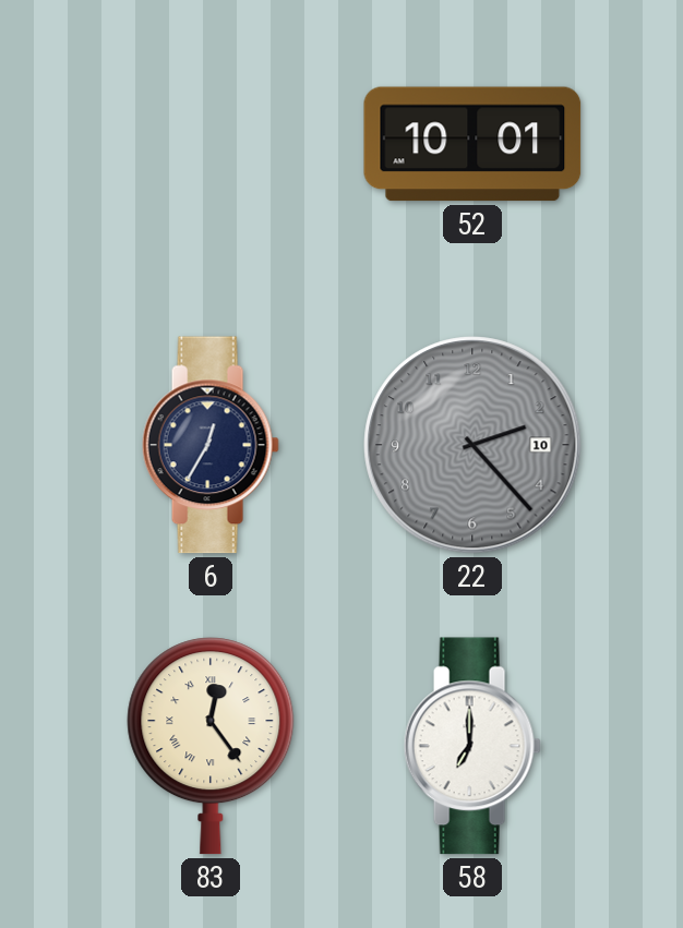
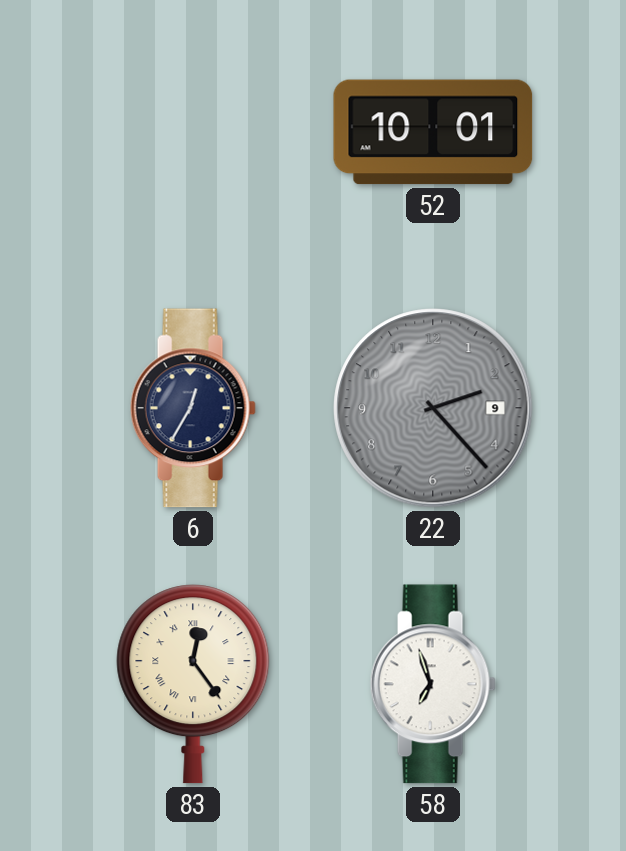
22 date: 10 -> 9
58: 7:00 -> 6:57
